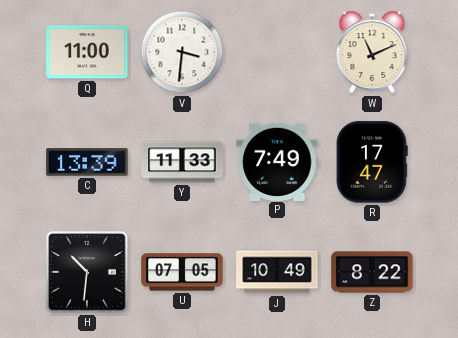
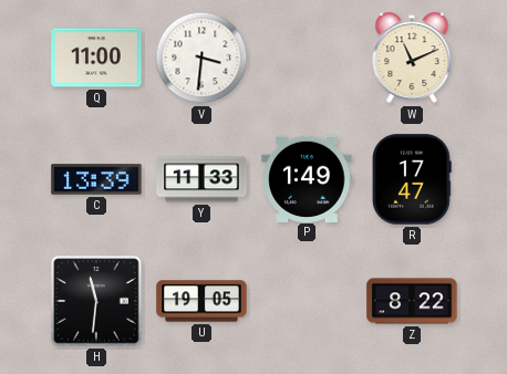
P: 7:49 -> 1:49
H: 10:31 -> 11:31
U: 07:05 -> 19:05
J: 10:49 -> none
